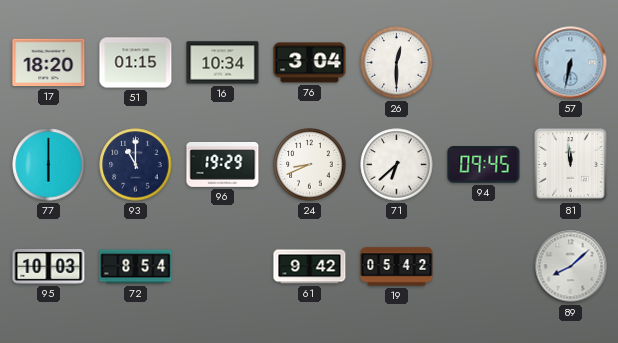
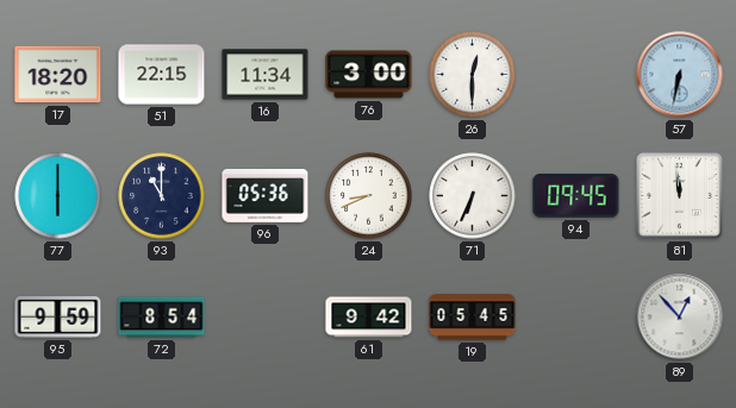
51: 01:15 -> 22:15
16: 10:34 -> 11:34
76: 3:04 -> 3:00
96: 19:29 -> 05:36
71: 6:38 -> 6:34
95: 10:03 -> 9:59
19: 05:42 -> 05:45
89: 8:08 -> 12:53
